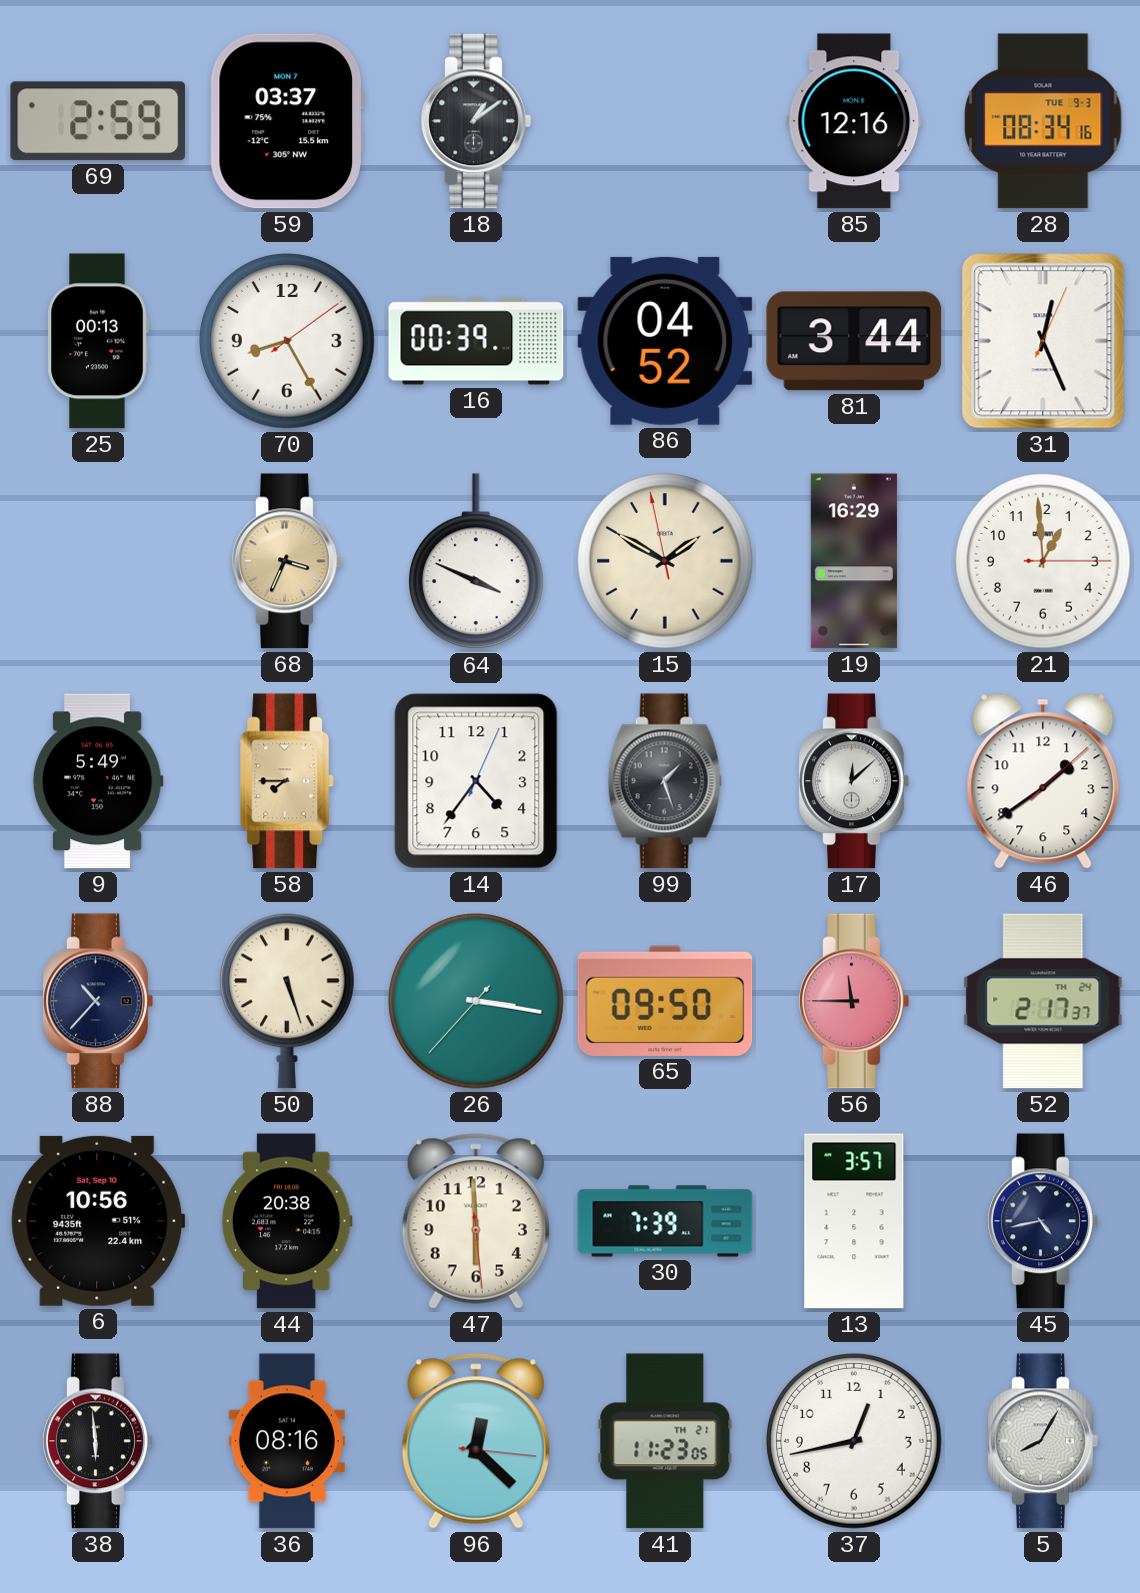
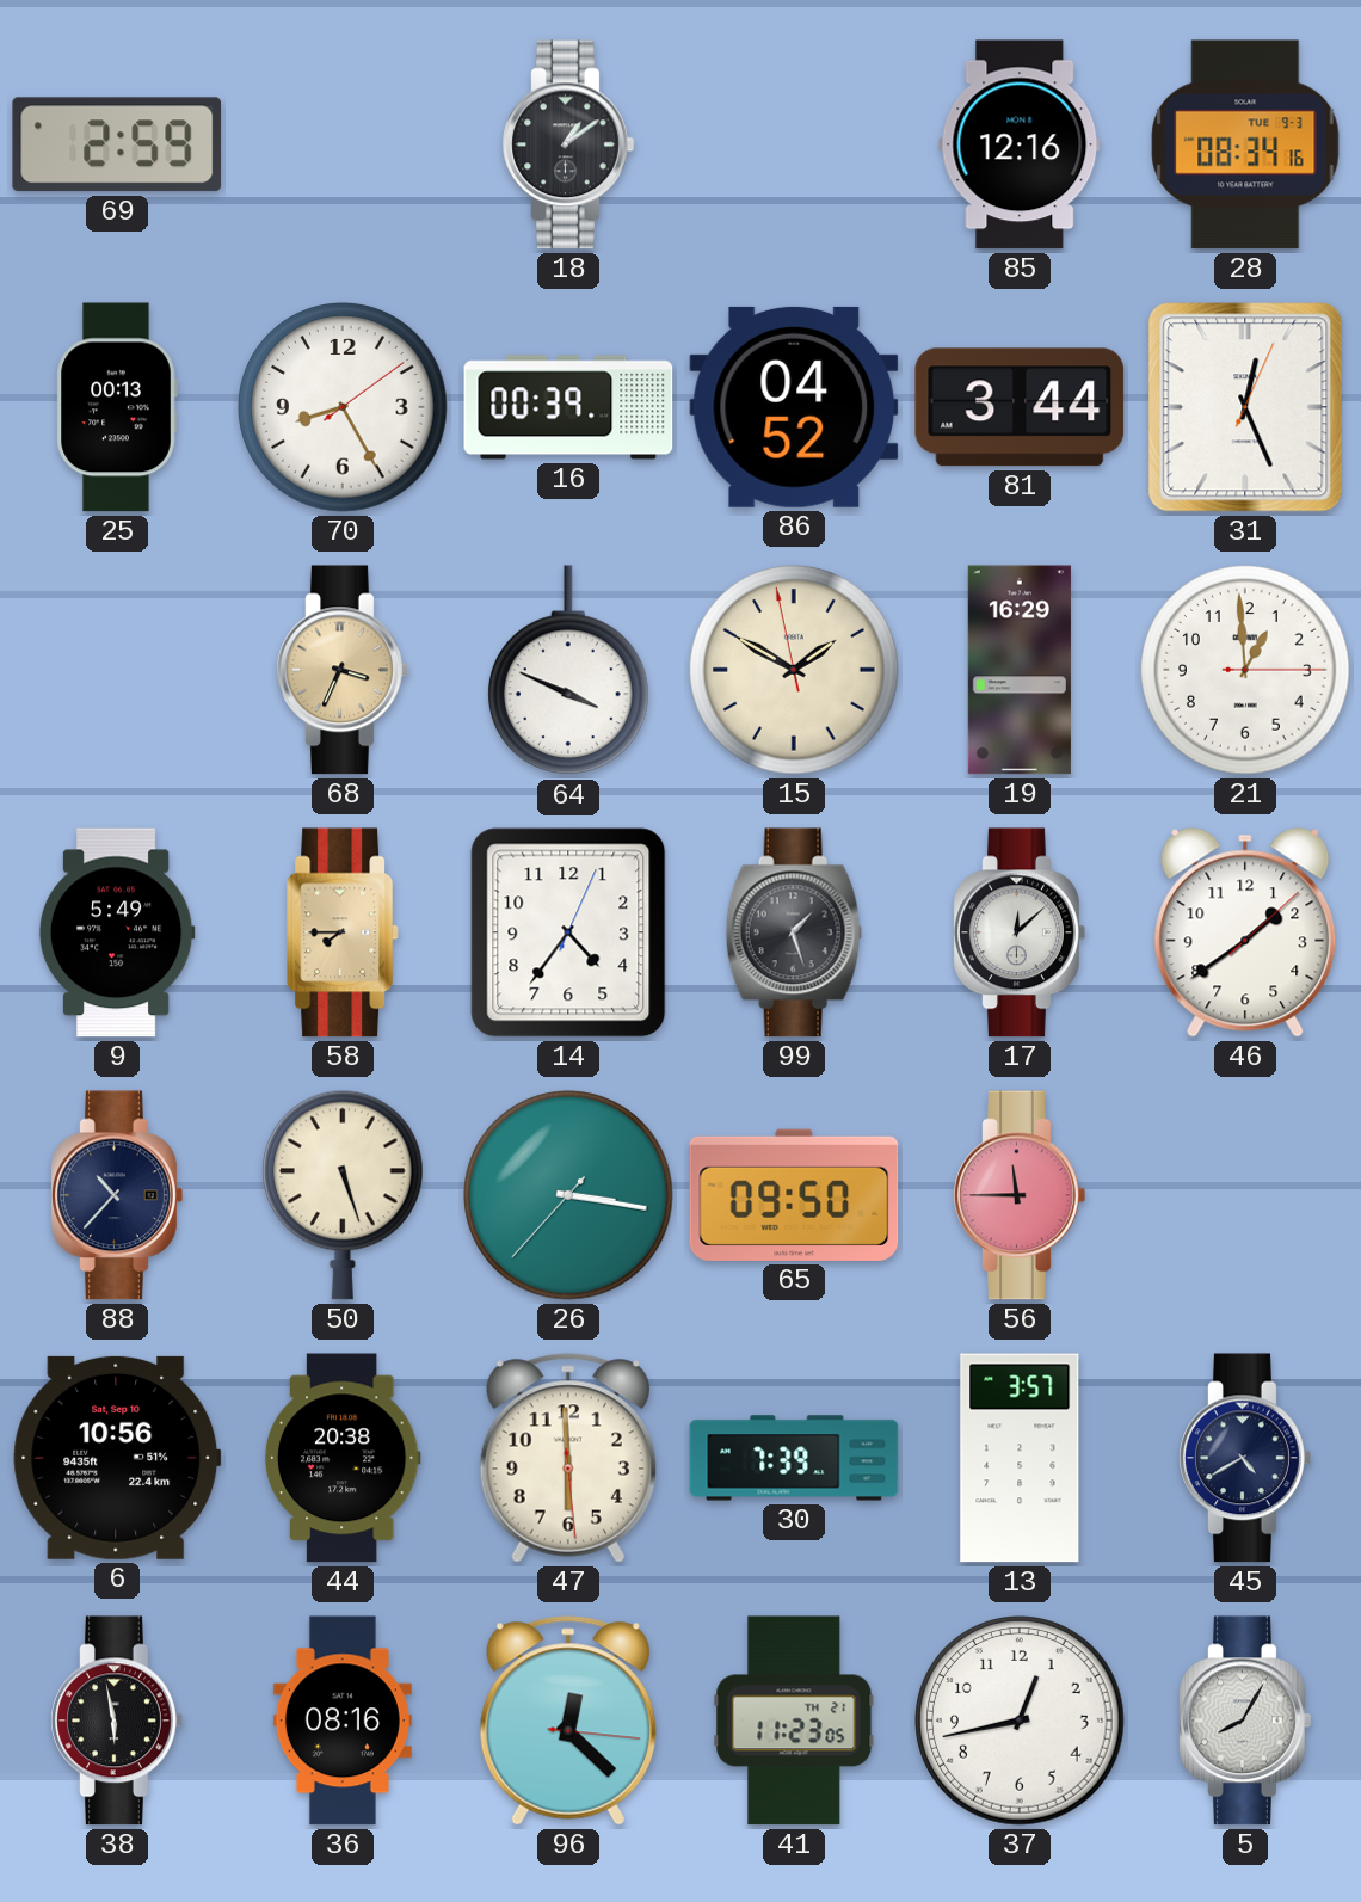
59: 03:37 -> none
52: 2:17 -> none
45: 4:43 -> 4:40
38: 5:59 -> 5:58
